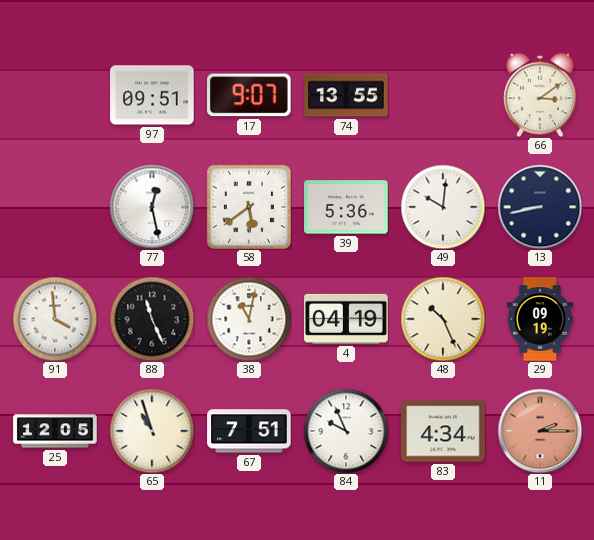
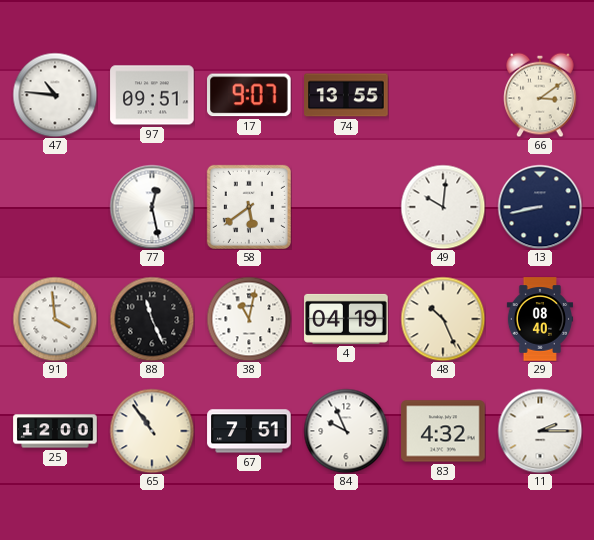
47: none -> 10:46
39: 5:36 -> none
29: 09:19 -> 08:40
25: 12:05 -> 12:00
65: 10:57 -> 10:54
83: 4:34 -> 4:32
11 dial: salmon -> white
